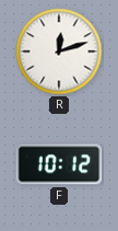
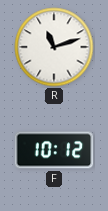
R: 12:12 -> 11:12
